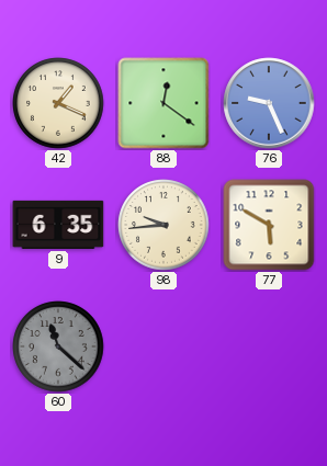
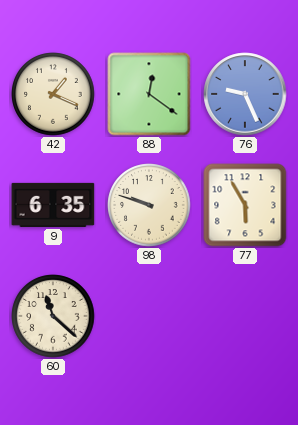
98: 9:44 -> 9:48
77: 5:50 -> 5:55
60 dial: grey -> cream
